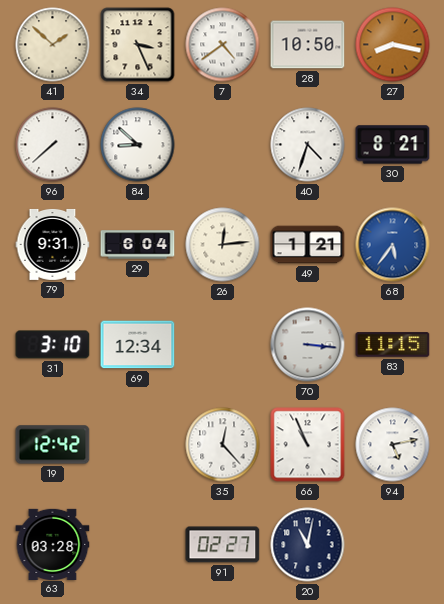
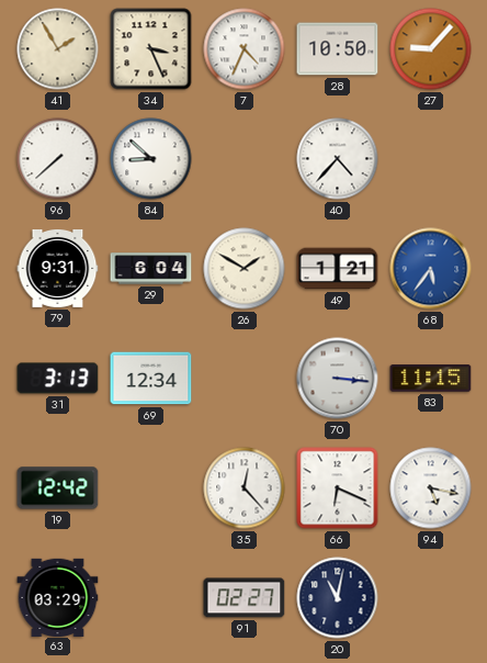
41: 1:52 -> 1:55
7: 4:39 -> 4:34
27: 8:17 -> 9:07
40: 4:33 -> 4:37
30: 8:21 -> none
26: 12:14 -> 1:50
31: 3:10 -> 3:13
66: 10:56 -> 6:19
94: 5:13 -> 5:17
63: 03:28 -> 03:29
